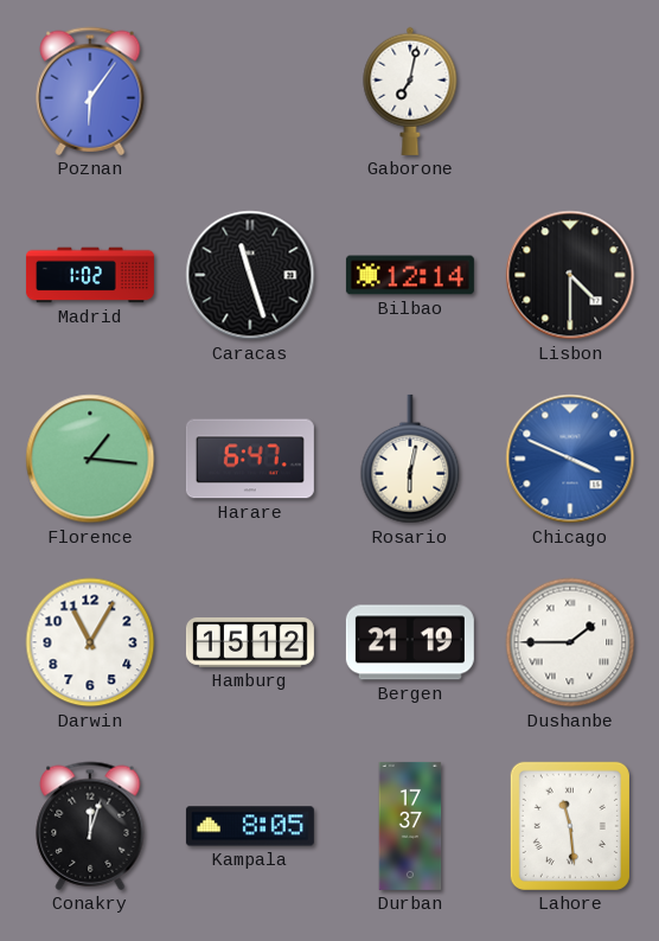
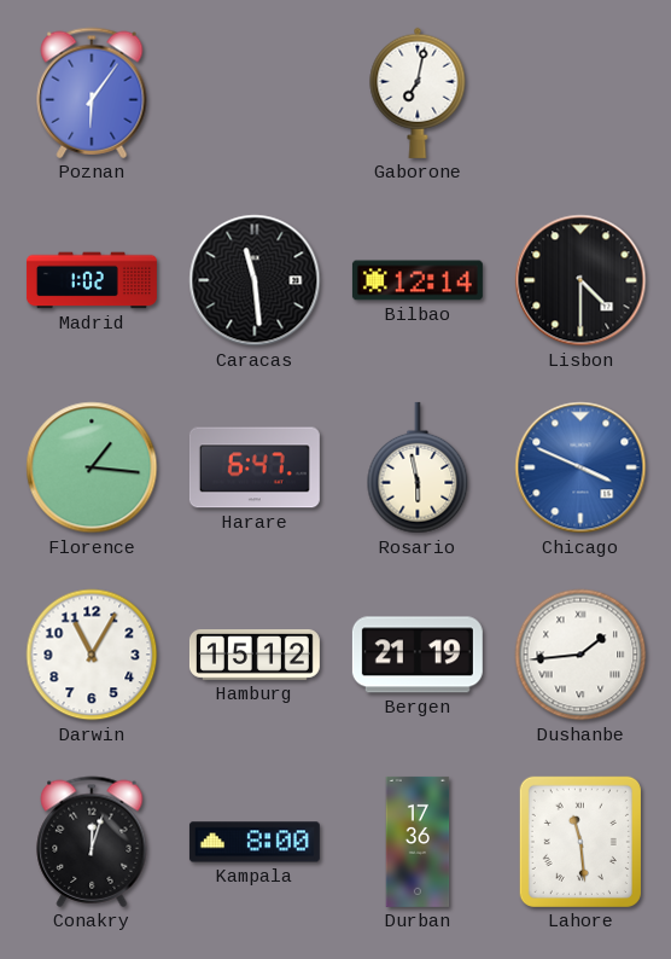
Caracas: 11:27 -> 11:29
Rosario: 6:02 -> 5:58
Dushanbe: 1:45 -> 1:44
Kampala: 8:05 -> 8:00
Durban: 17:37 -> 17:36
